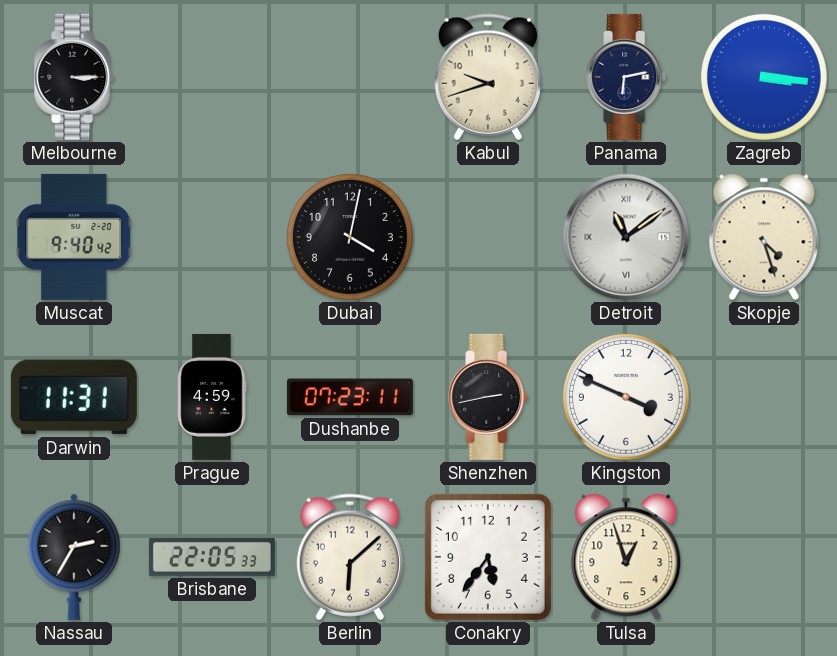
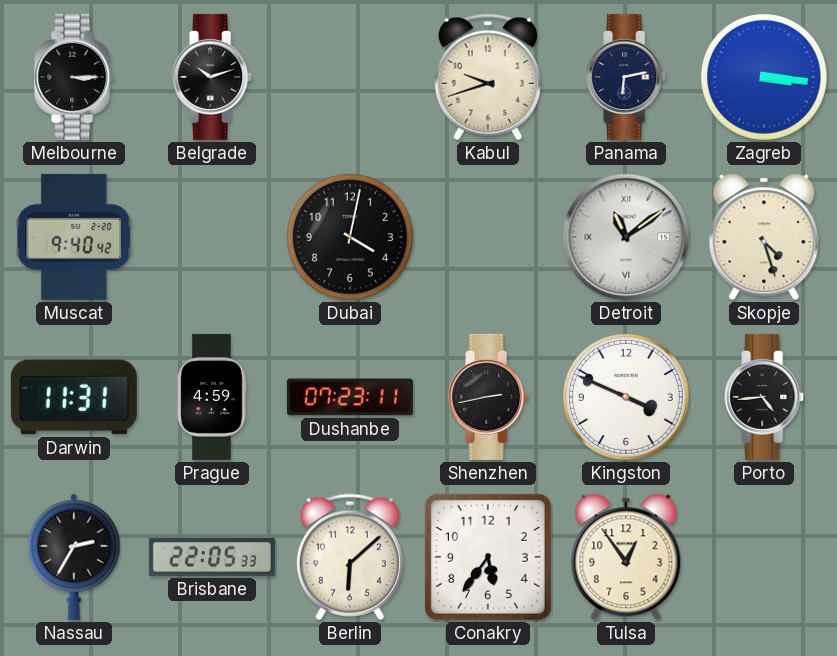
Belgrade: none -> 10:12
Porto: none -> 4:44
Tulsa: 12:57 -> 12:54
